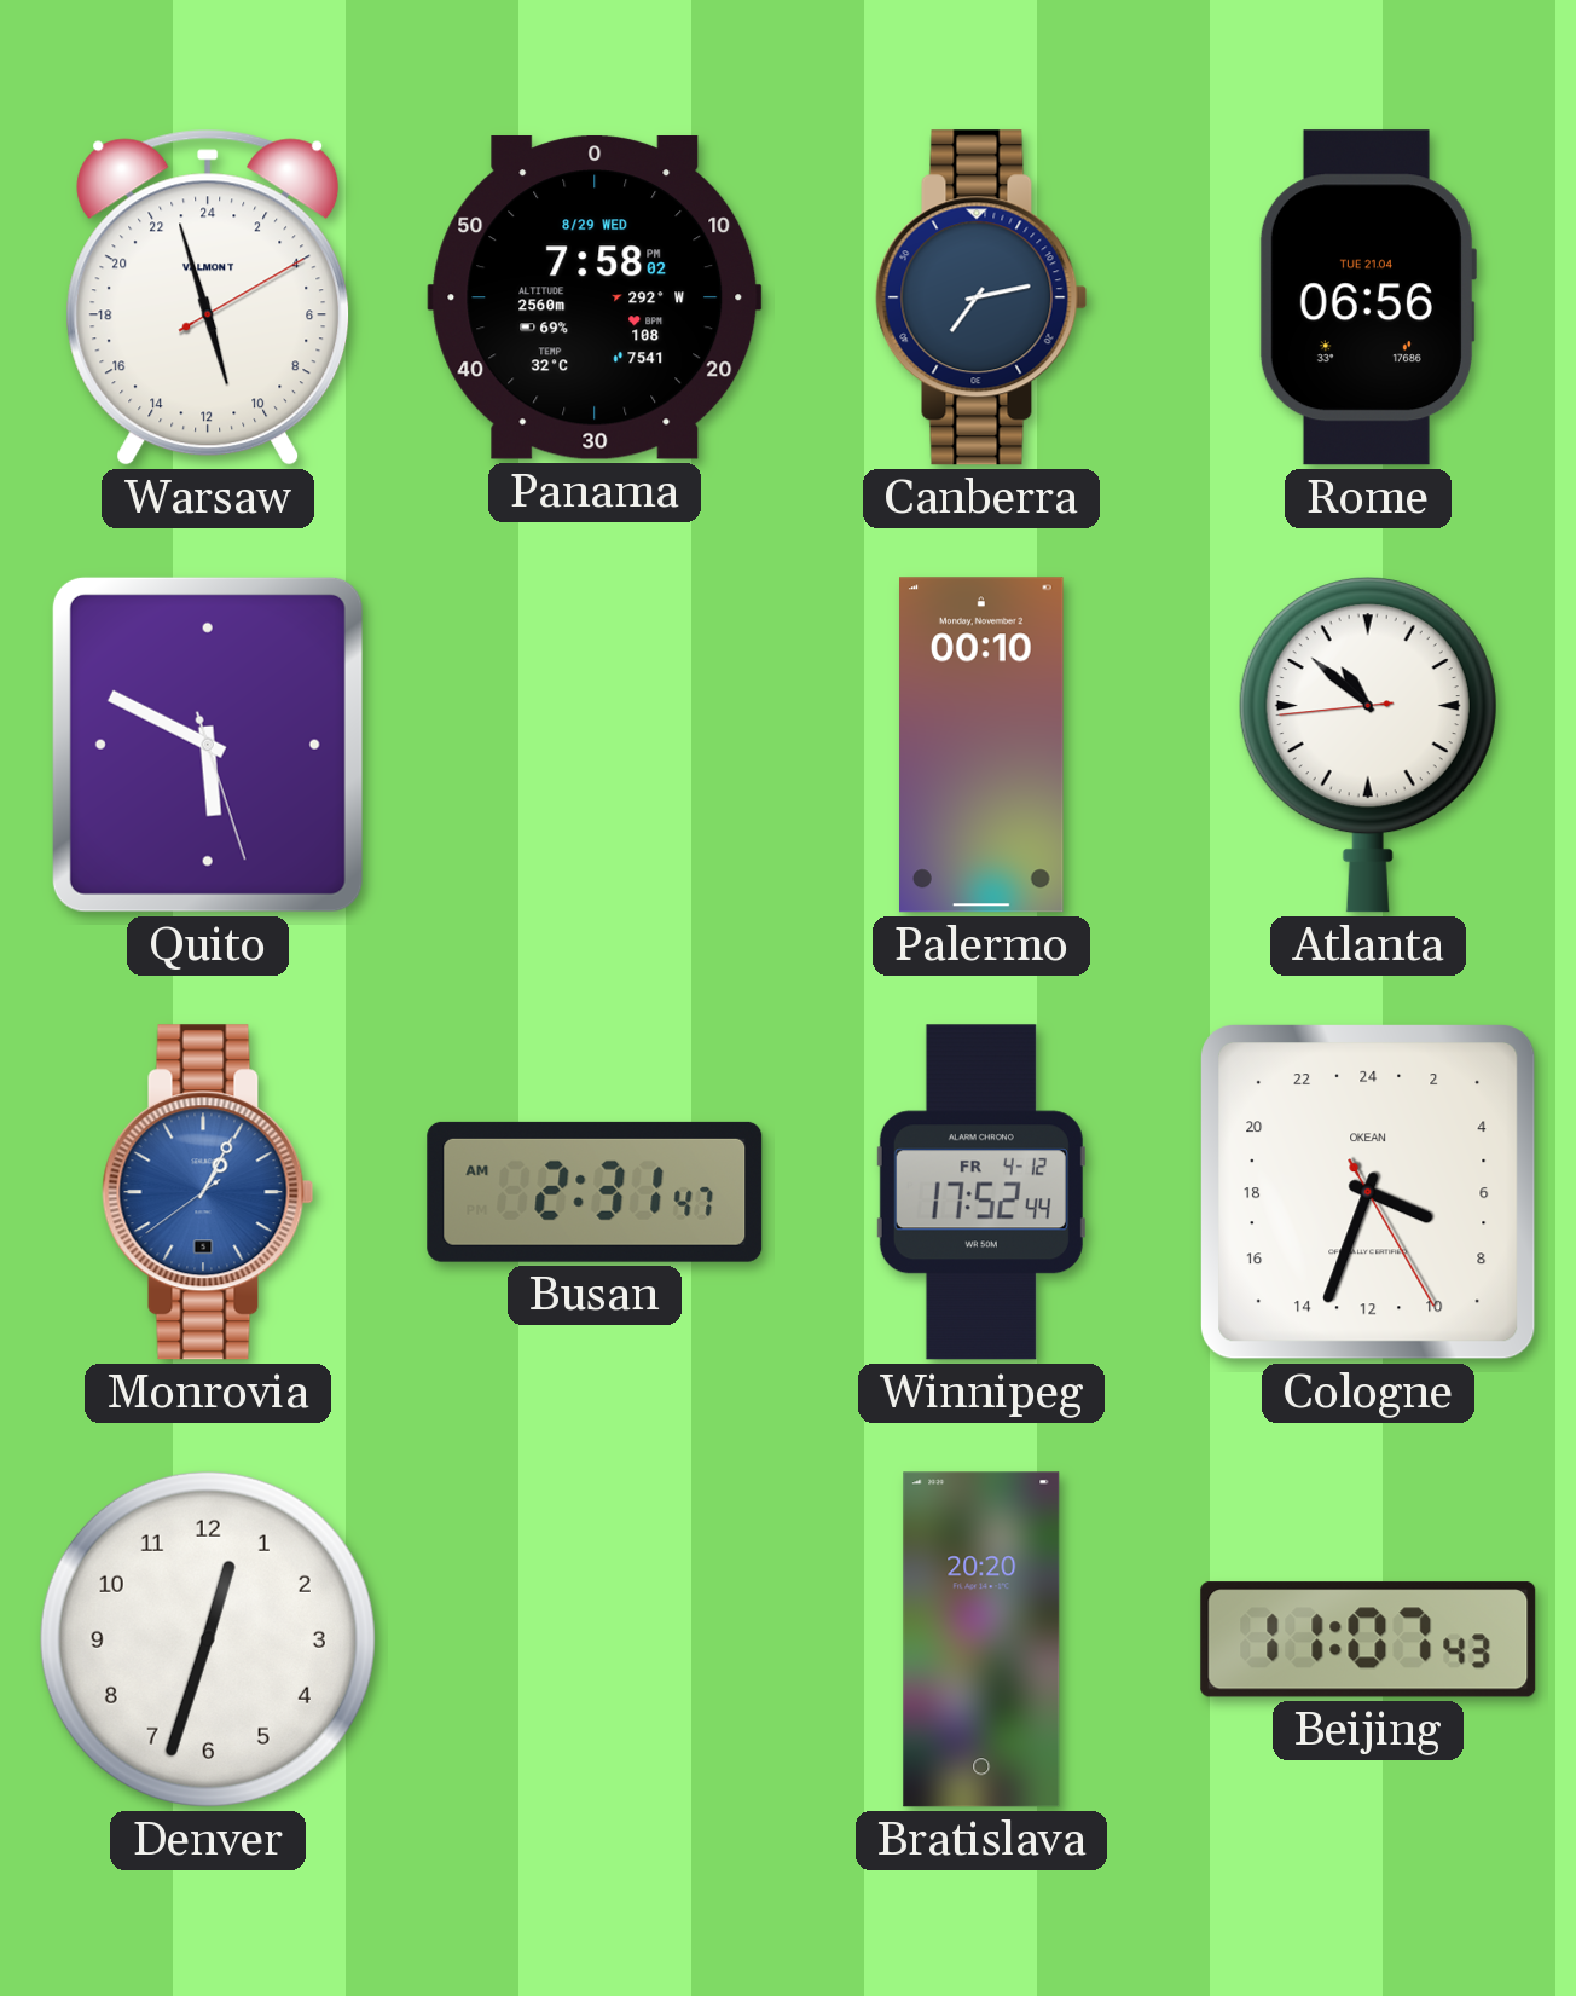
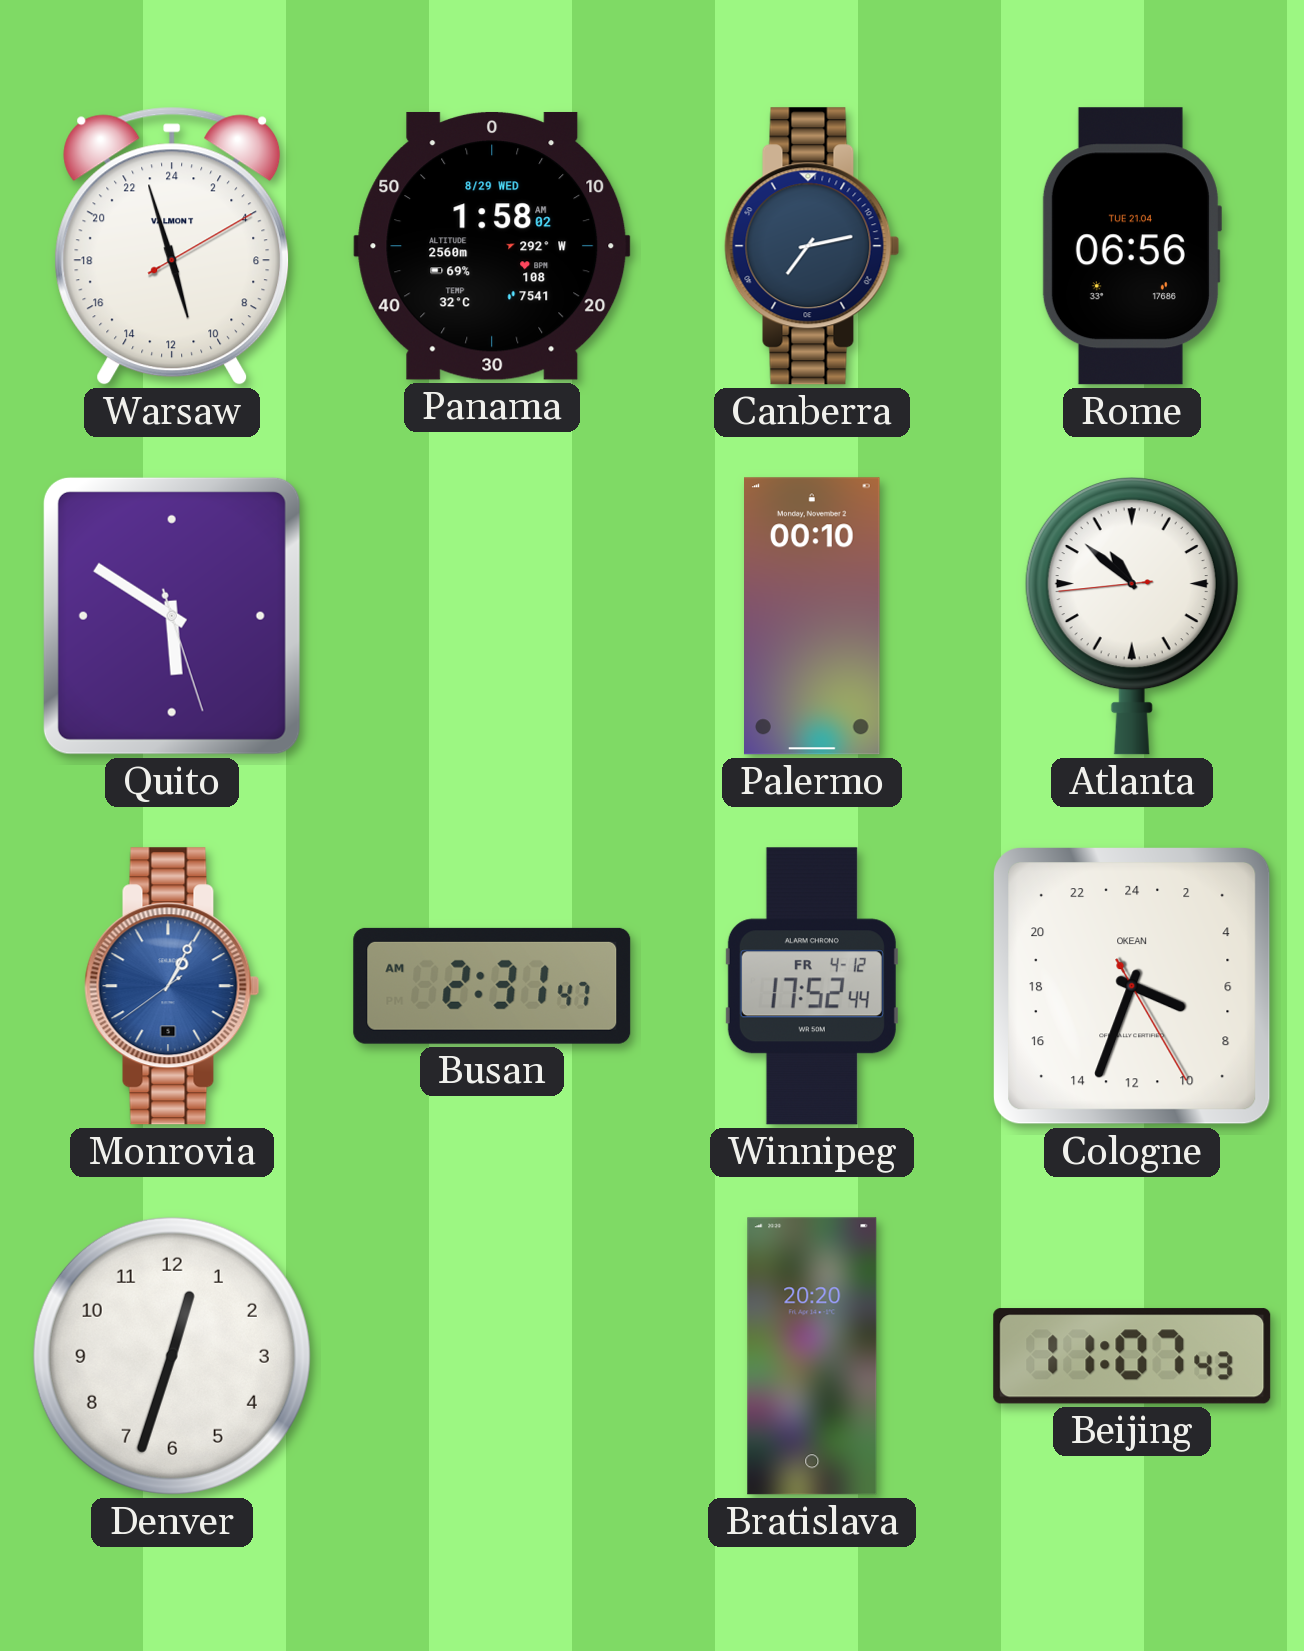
Panama: 7:58 -> 1:58
Quito: 5:49 -> 5:50
